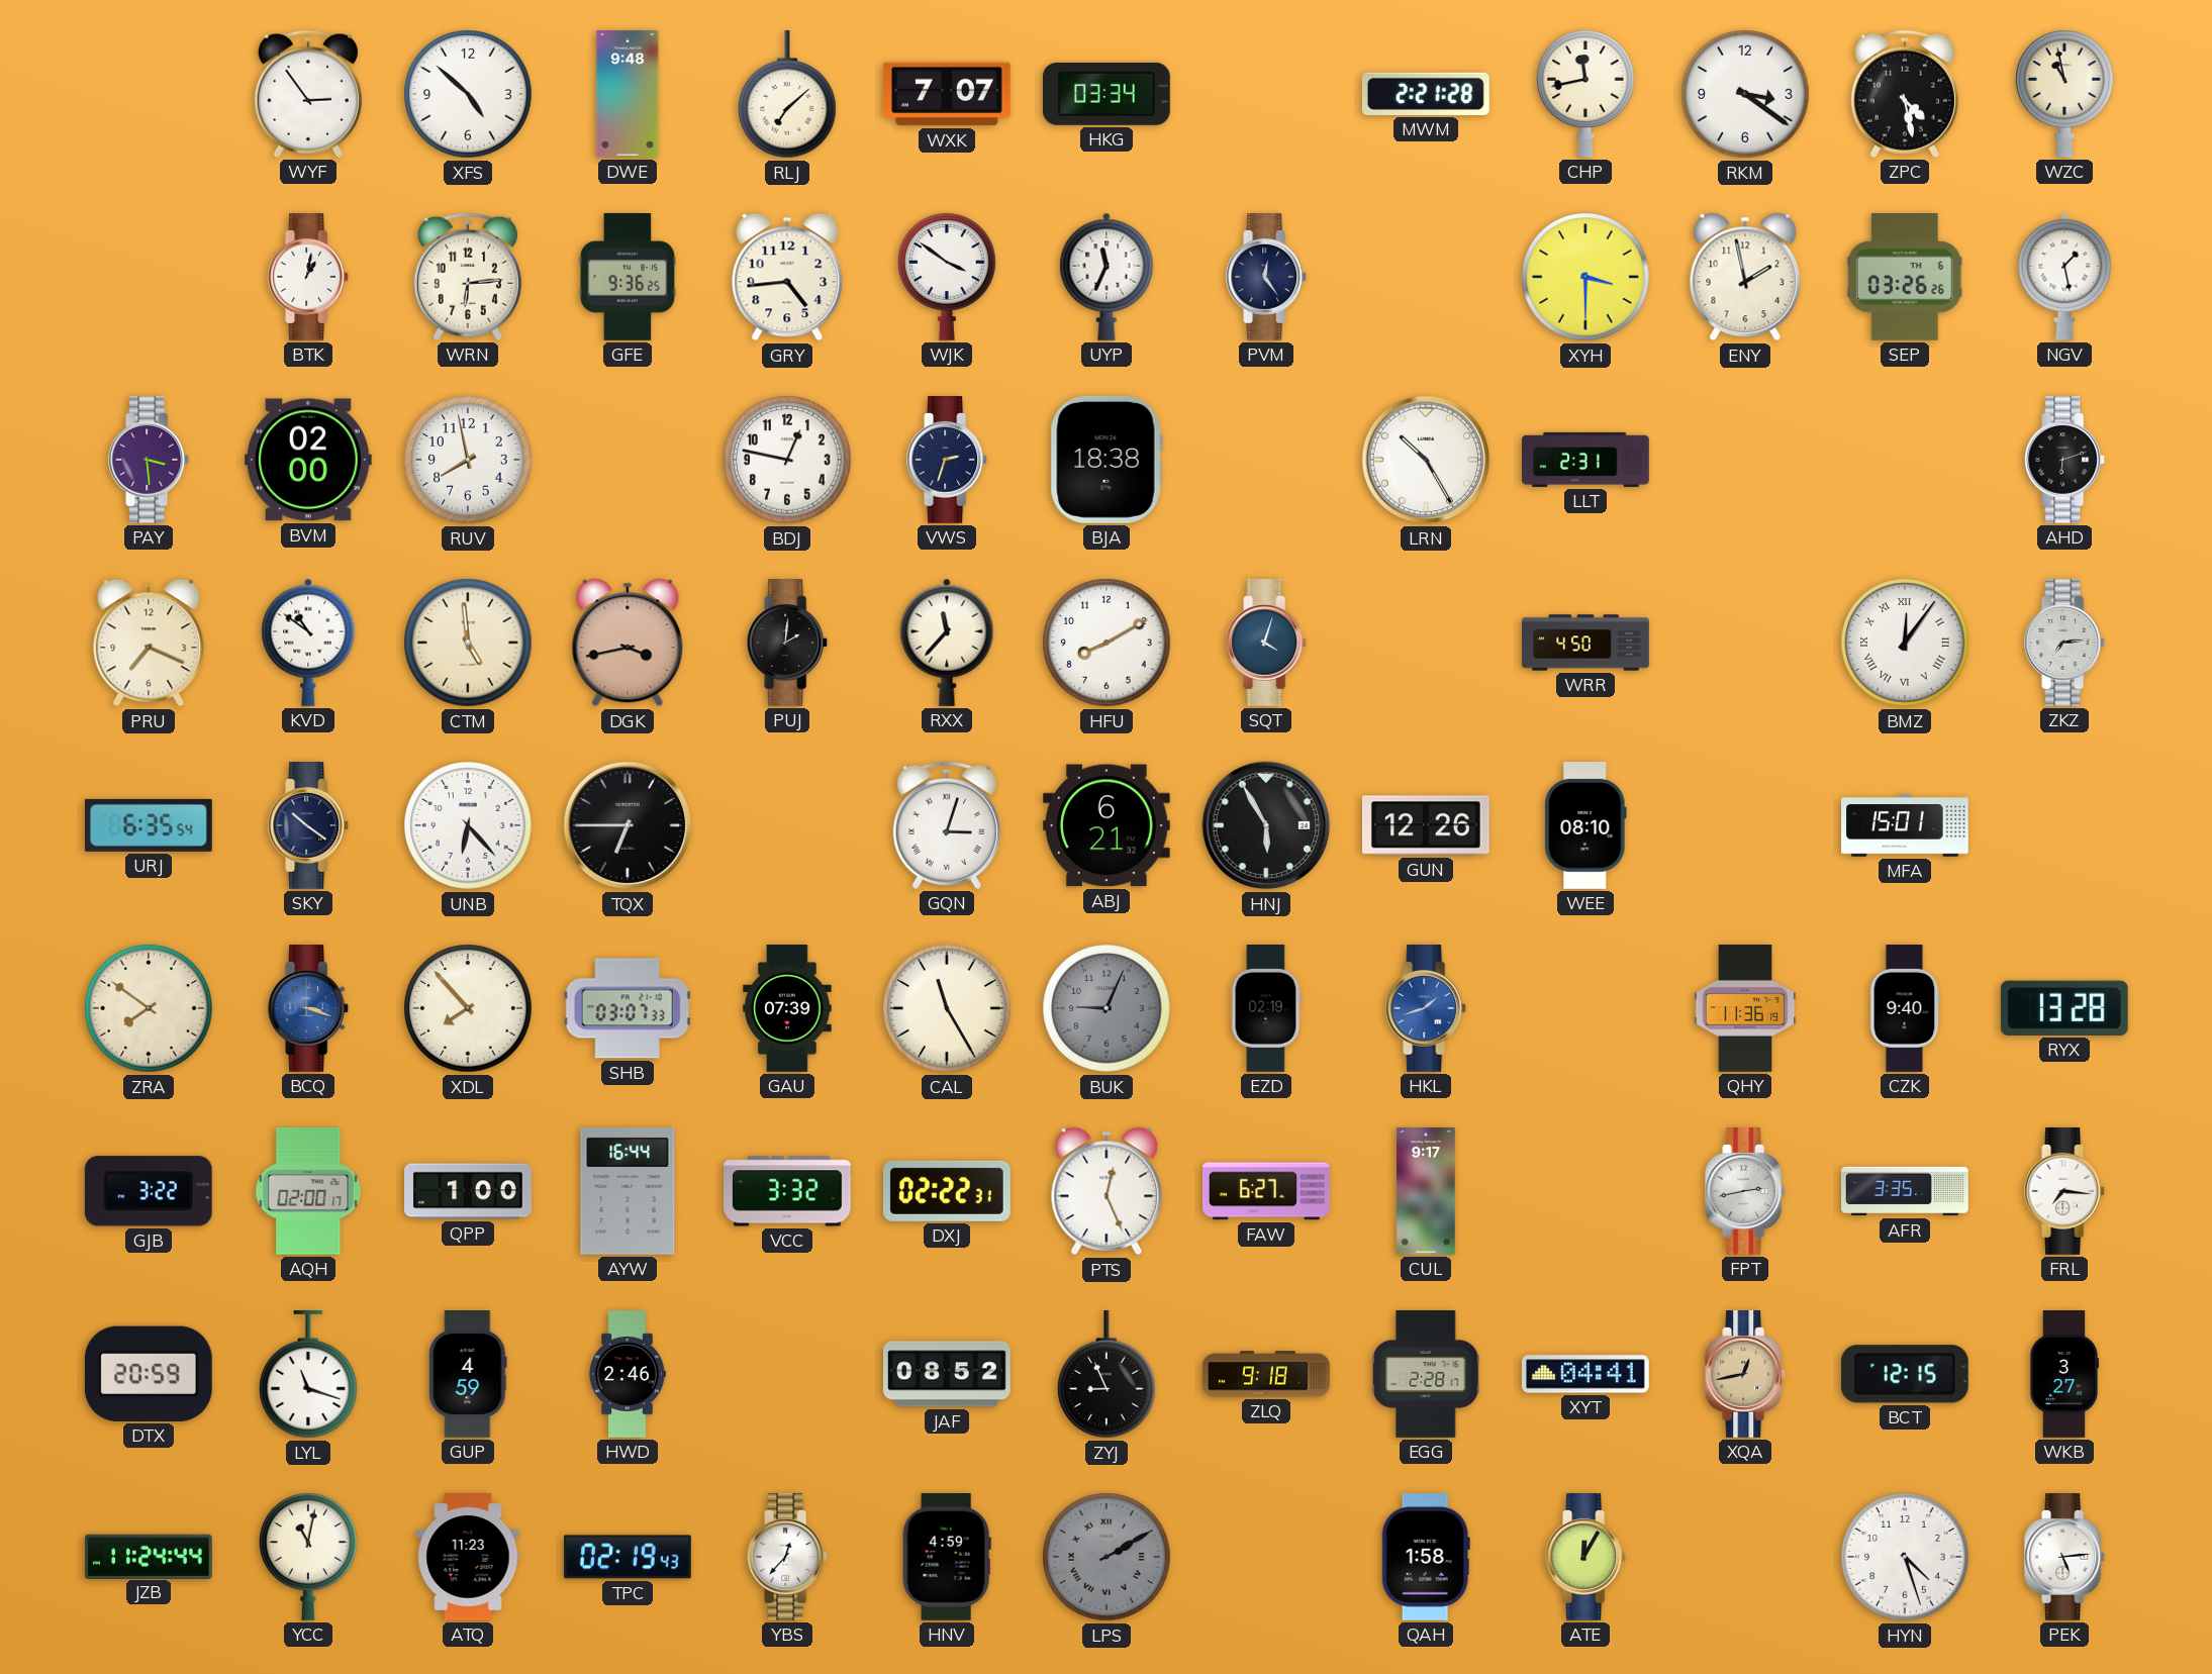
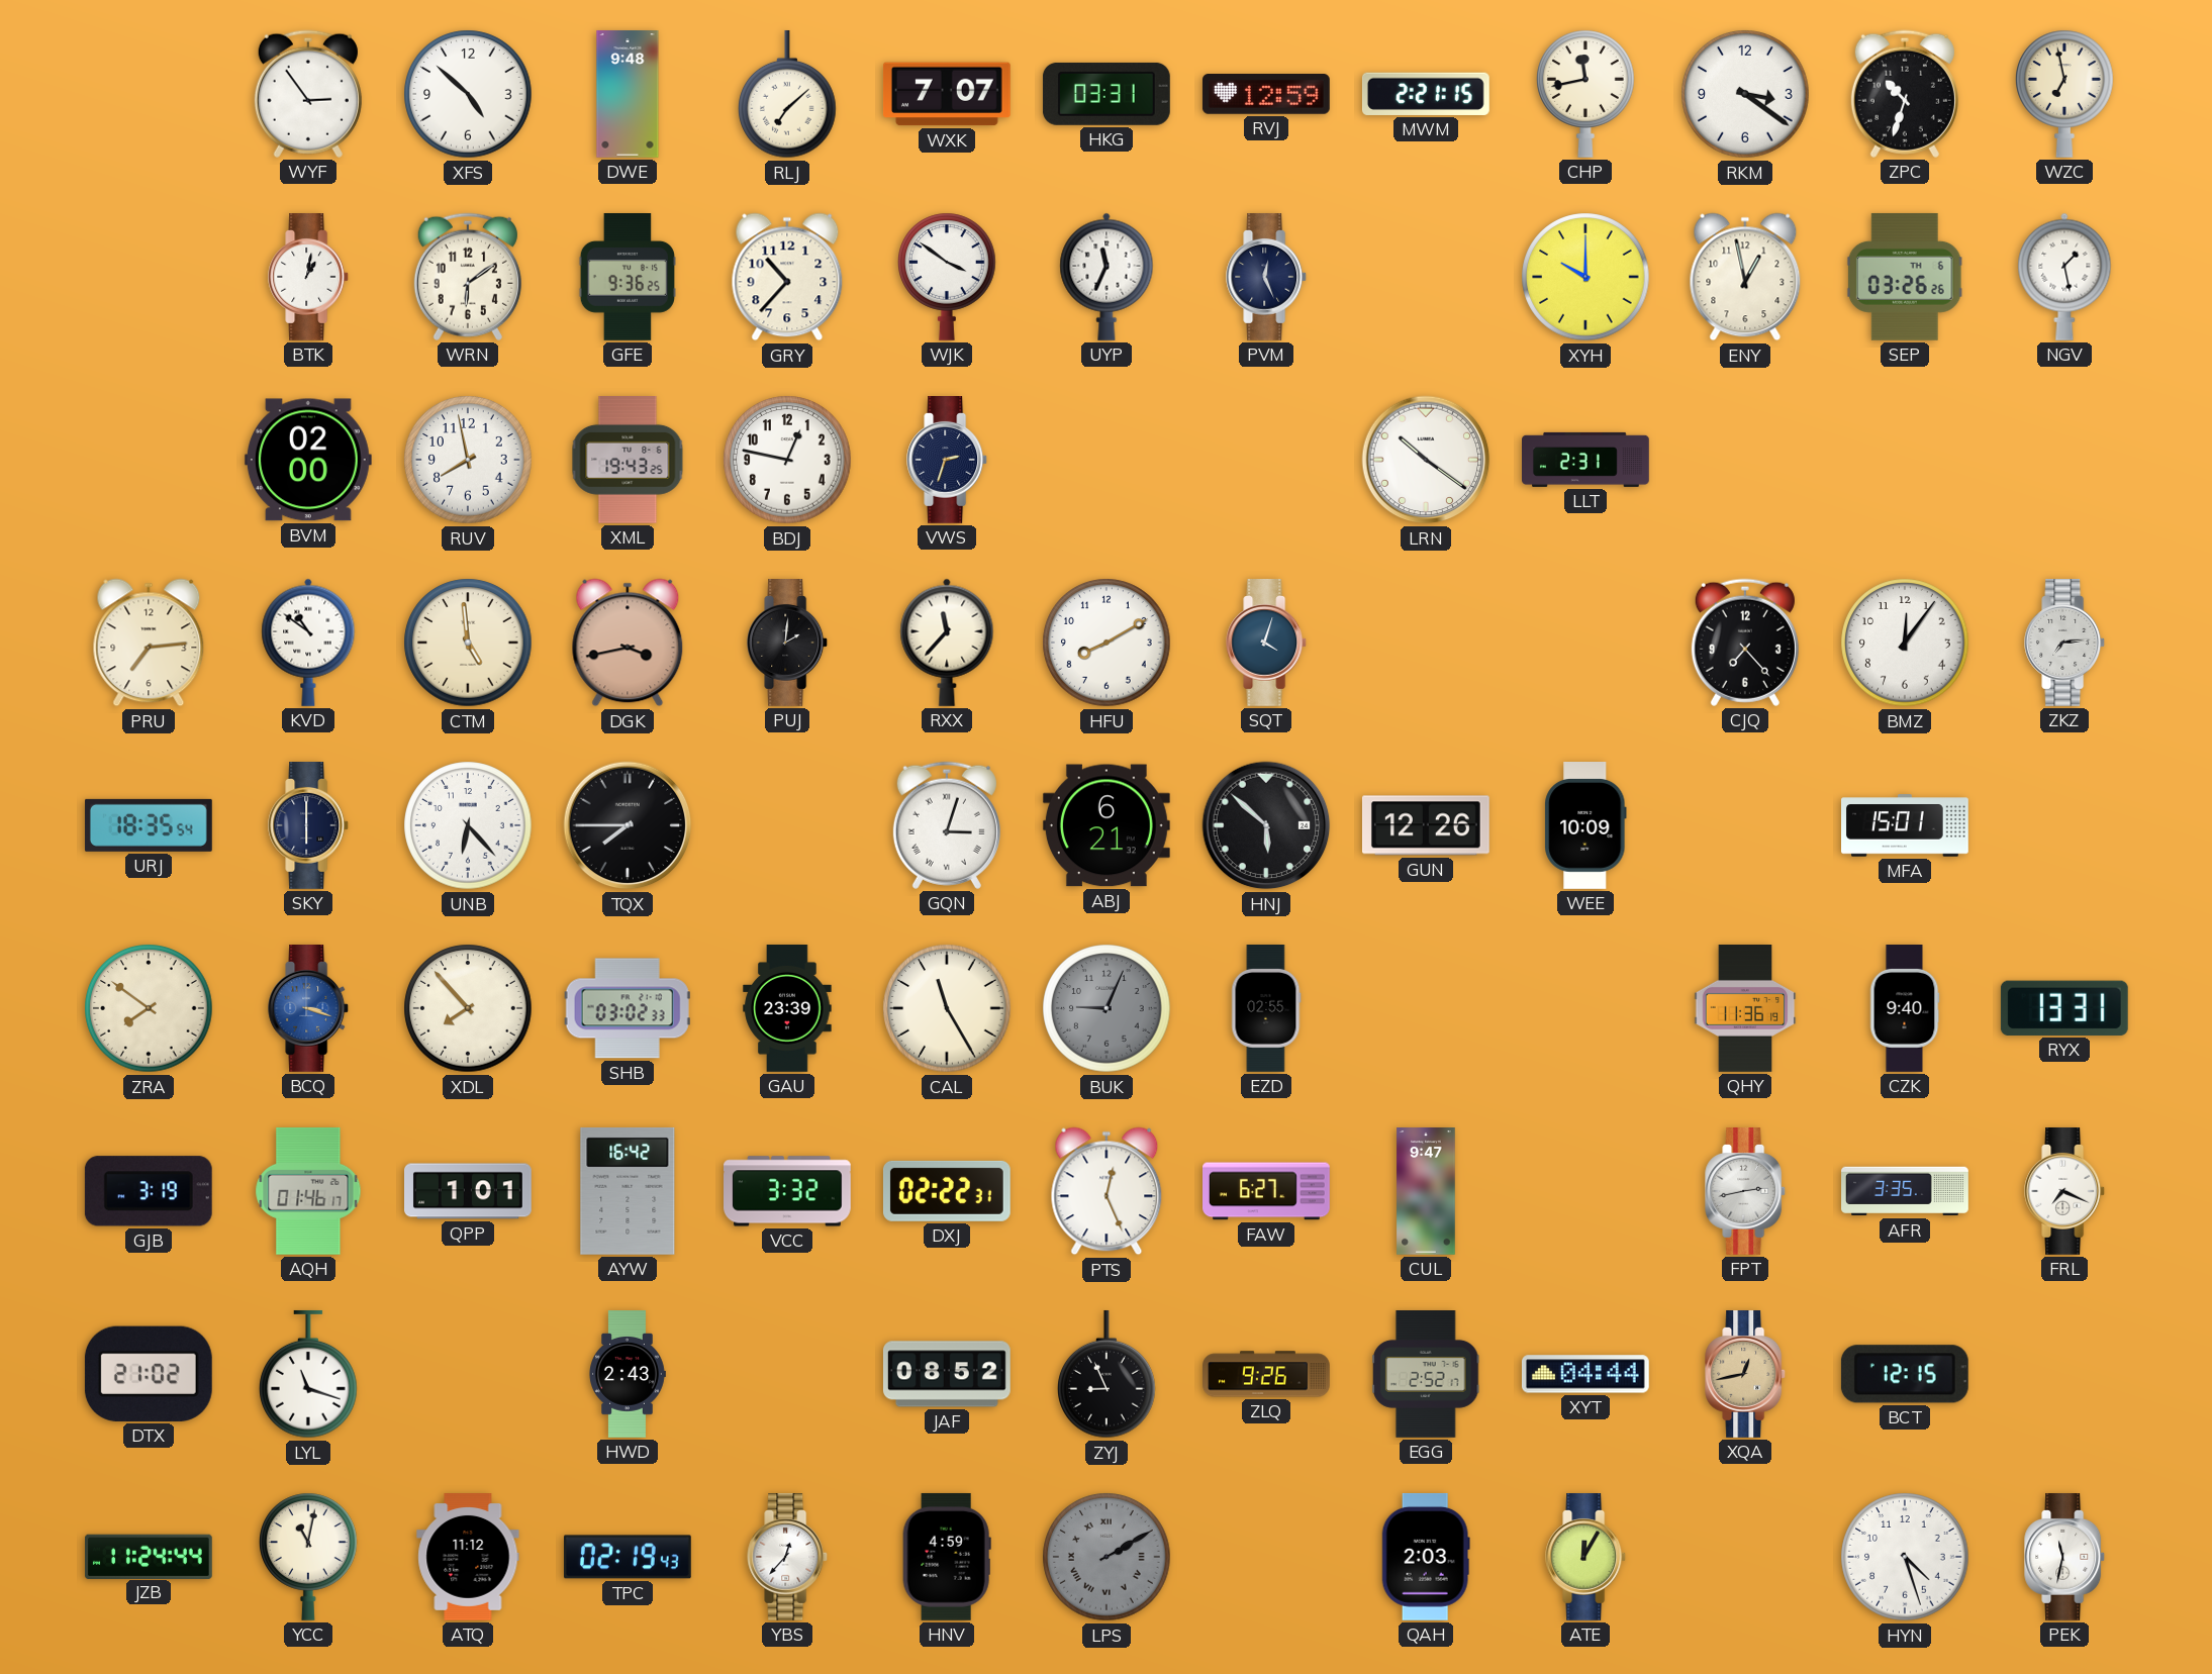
HKG: 03:34 -> 03:31
RVJ: none -> 12:59
MWM: 2:21:28 -> 2:21:15
ZPC: 4:28 -> 10:33
WZC: 10:58 -> 6:58
WRN: 6:14 -> 6:09
GRY: 4:44 -> 10:37
PVM: 12:24 -> 12:26
XYH: 3:30 -> 10:00
ENY: 1:58 -> 12:58
PAY: 3:29 -> none
XML: none -> 19:43
BJA: 18:38 -> none
LRN: 10:25 -> 10:21
AHD: 6:12 -> none
PRU: 7:19 -> 7:14
WRR: 4:50 -> none
CJQ: none -> 7:23
BMZ numerals: Roman -> Arabic
URJ: 6:35 -> 18:35
SKY: 10:21 -> 6:00
TQX: 6:45 -> 7:45
HNJ: 5:55 -> 5:52
WEE: 08:10 -> 10:09
SHB: 03:07 -> 03:02
GAU: 07:39 -> 23:39
EZD: 02:19 -> 02:55
HKL: 1:42 -> none
RYX: 13:28 -> 13:31
GJB: 3:22 -> 3:19
AQH: 02:00 -> 01:46
QPP: 1:00 -> 1:01
AYW: 16:44 -> 16:42
CUL: 9:17 -> 9:47
FRL: 7:16 -> 7:19
DTX: 20:59 -> 21:02
GUP: 4:59 -> none
HWD: 2:46 -> 2:43
ZLQ: 9:18 -> 9:26
EGG: 2:28 -> 2:52
XYT: 04:41 -> 04:44
WKB: 3:27 -> none
ATQ: 11:23 -> 11:12
QAH: 1:58 -> 2:03
PEK: 5:14 -> 11:32
